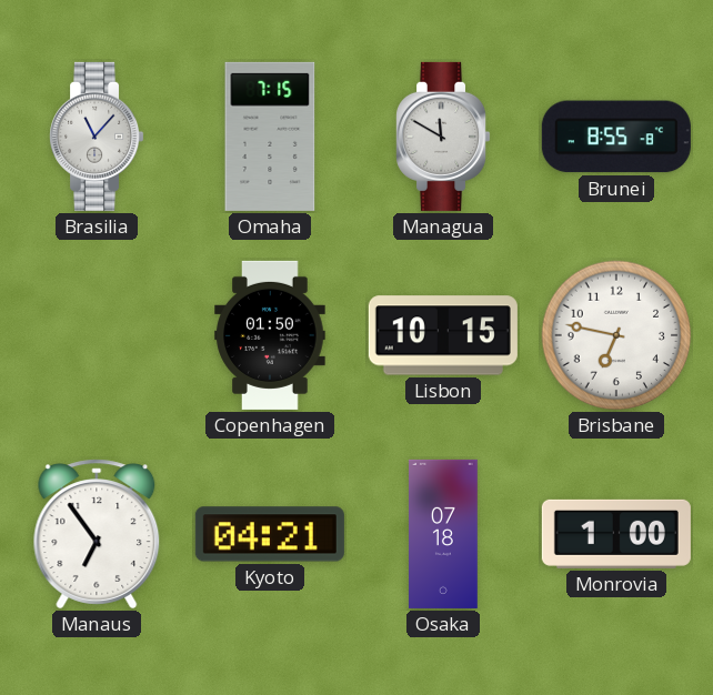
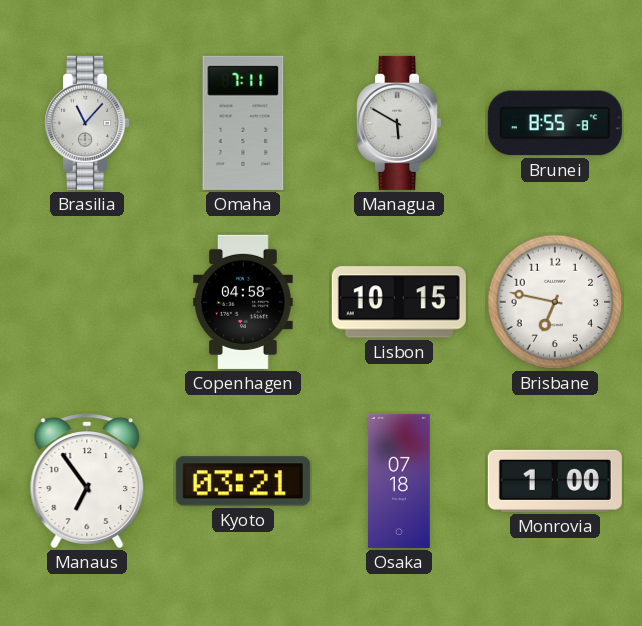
Omaha: 7:15 -> 7:11
Managua: 11:50 -> 5:50
Copenhagen: 01:50 -> 04:58
Kyoto: 04:21 -> 03:21
